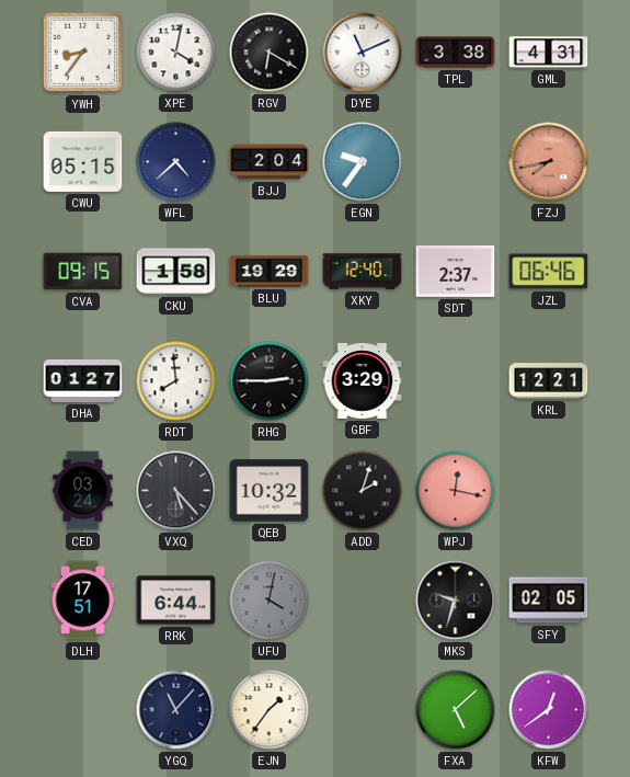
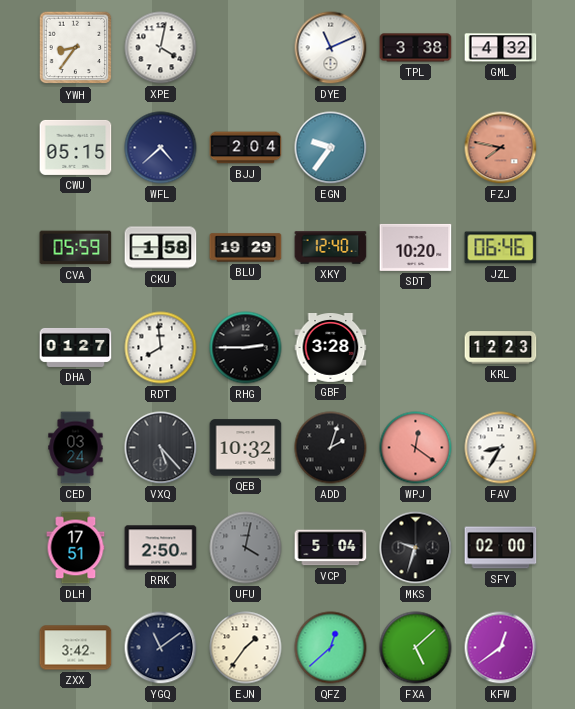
RGV: 6:20 -> none
GML: 4:31 -> 4:32
FZJ: 7:43 -> 7:47
CVA: 09:15 -> 05:59
SDT: 2:37 -> 10:20
GBF: 3:29 -> 3:28
KRL: 12:21 -> 12:23
WPJ: 12:17 -> 12:21
FAV: none -> 8:35
RRK: 6:44 -> 2:50
VCP: none -> 5:04
SFY: 02:05 -> 02:00
ZXX: none -> 3:42
YGQ: 11:07 -> 11:09
QFZ: none -> 12:38
